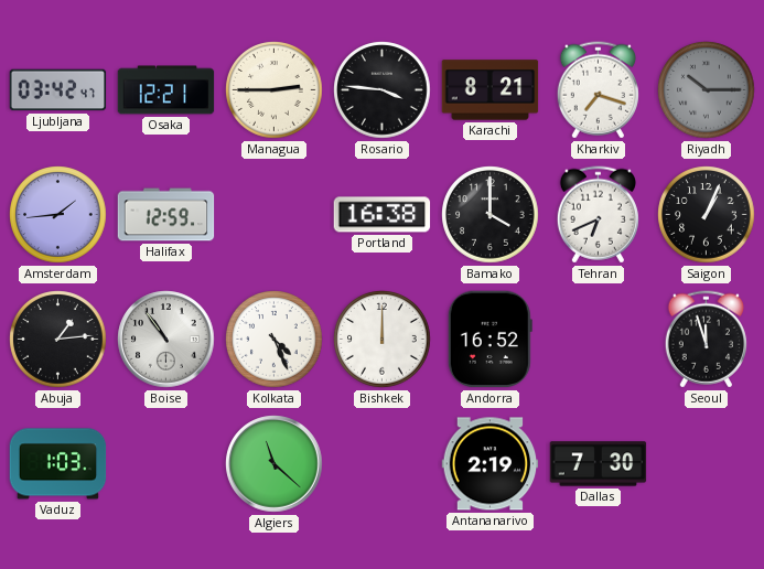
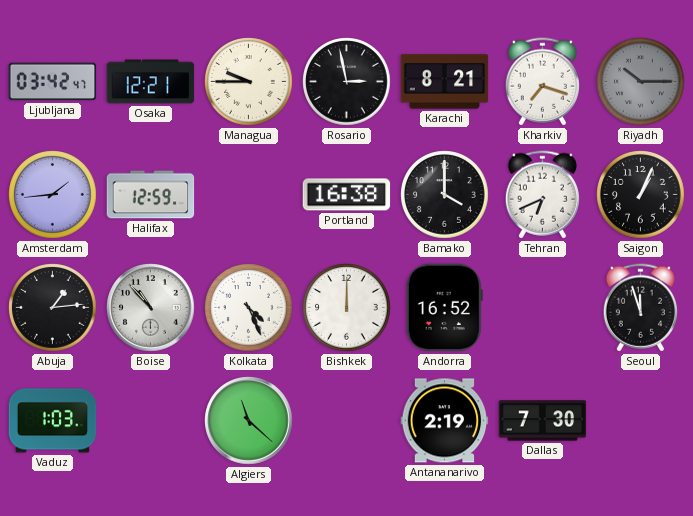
Managua: 2:45 -> 9:45
Rosario: 3:46 -> 2:58
Boise: 10:54 -> 10:53
